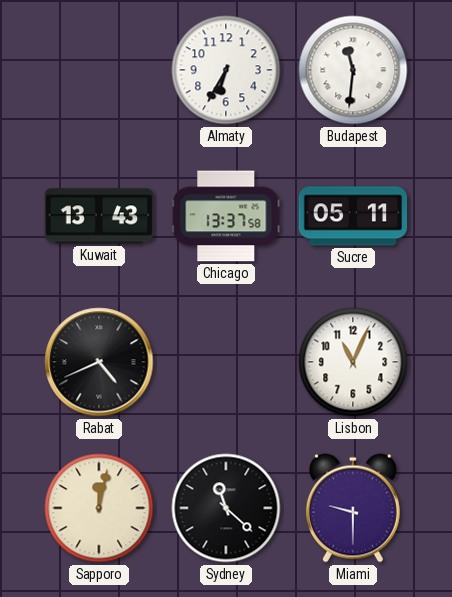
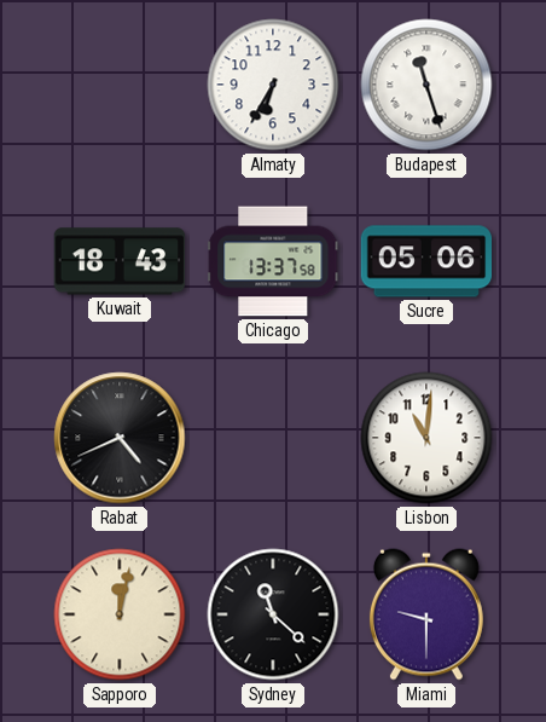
Budapest: 11:31 -> 11:27
Kuwait: 13:43 -> 18:43
Sucre: 05:11 -> 05:06
Lisbon: 11:04 -> 11:01
